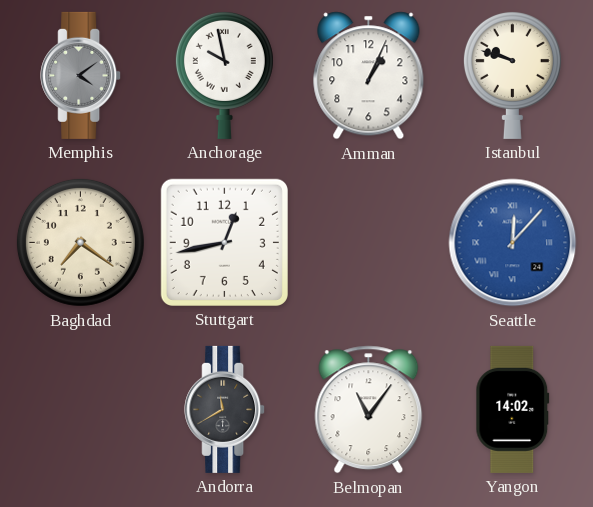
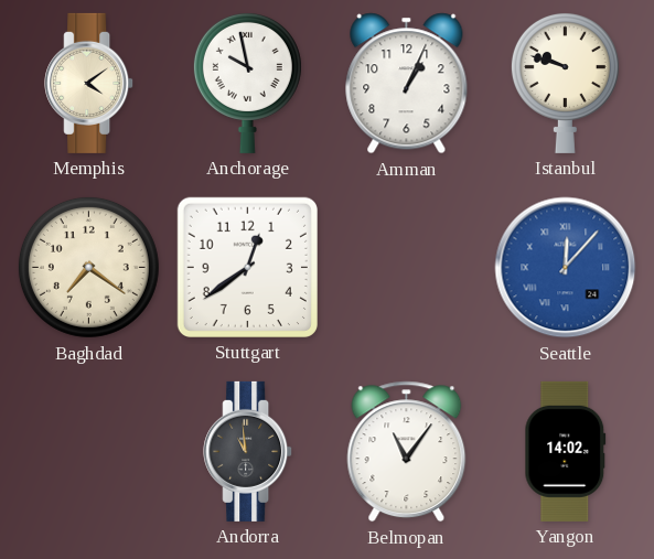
Memphis dial: grey -> cream
Stuttgart: 12:43 -> 12:39
Andorra: 11:40 -> 10:59
